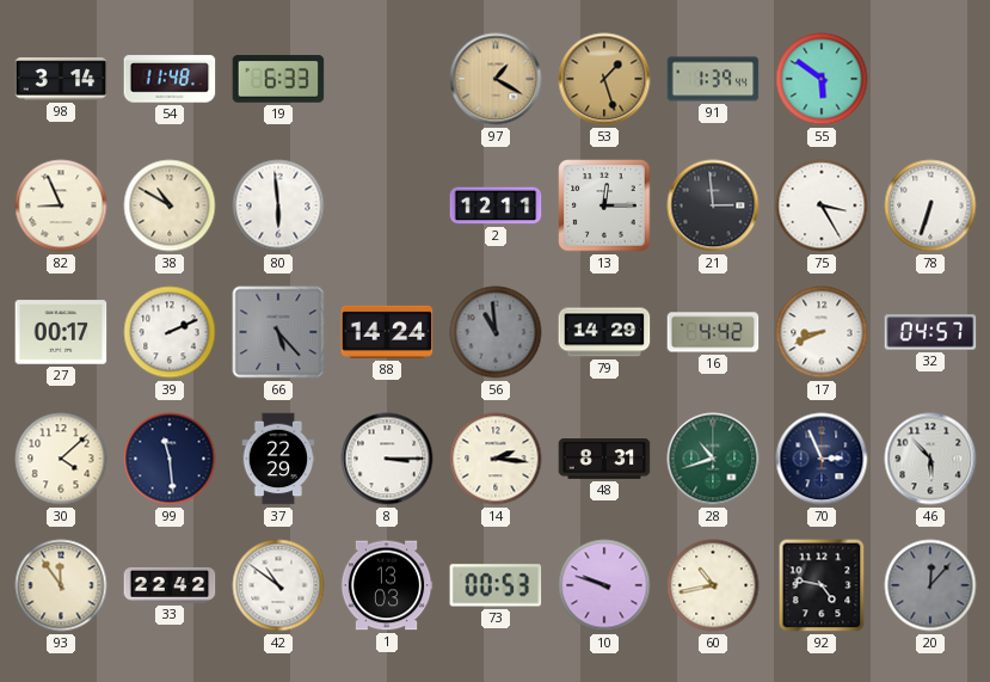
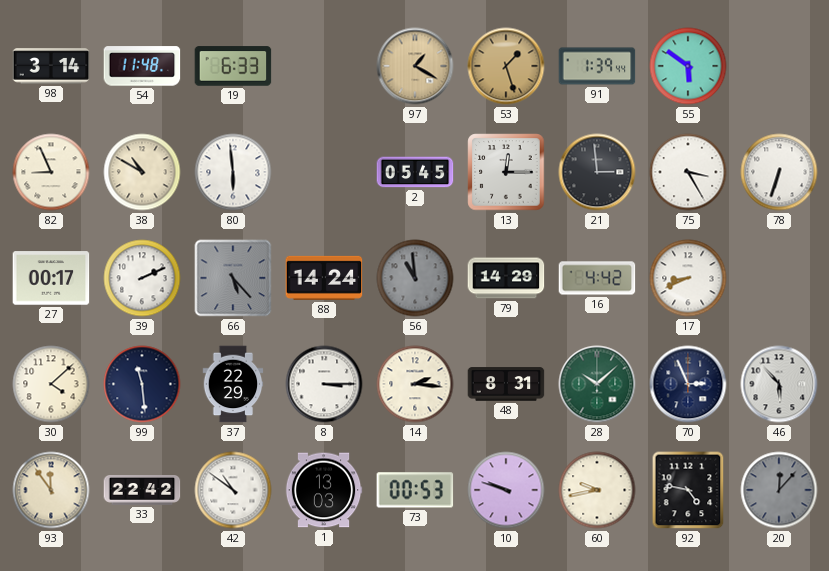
2: 12:11 -> 05:45
32: 04:57 -> none
28: 10:42 -> 10:08
60: 10:43 -> 9:43
